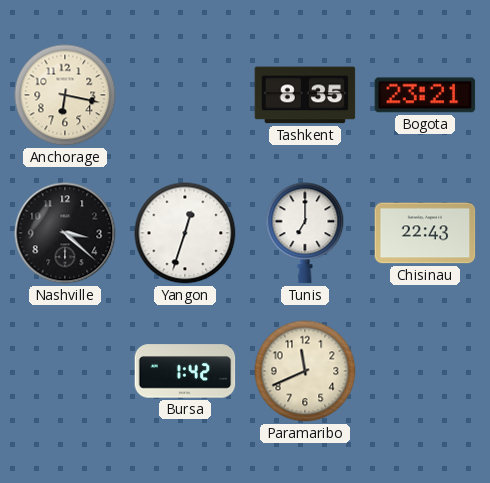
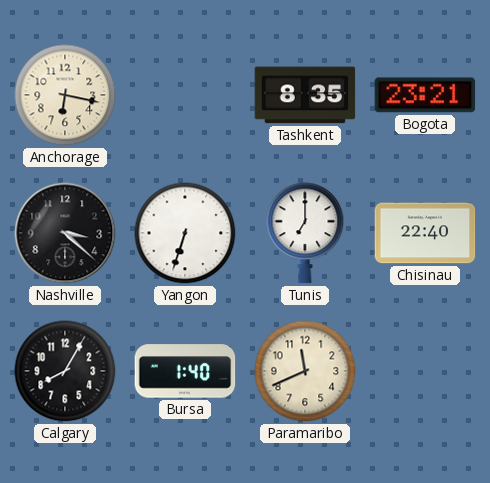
Yangon: 12:33 -> 6:33
Chisinau: 22:43 -> 22:40
Calgary: none -> 8:05
Bursa: 1:42 -> 1:40
